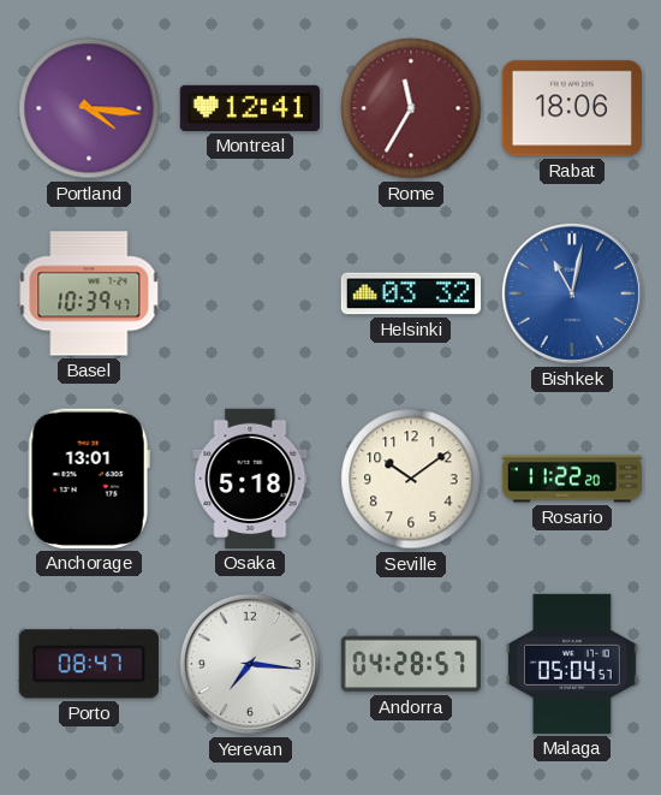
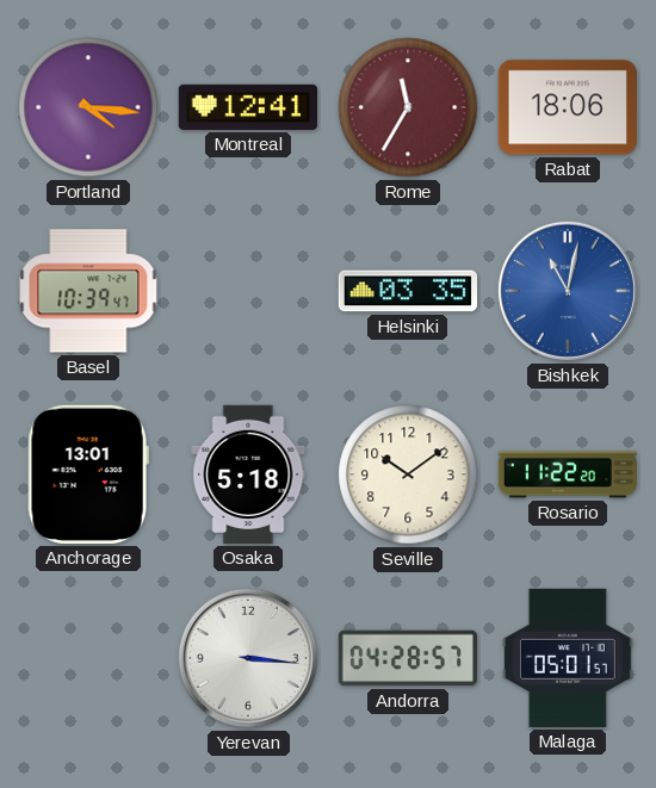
Helsinki: 03:32 -> 03:35
Porto: 08:47 -> none
Yerevan: 7:16 -> 3:16
Malaga: 05:04 -> 05:01
